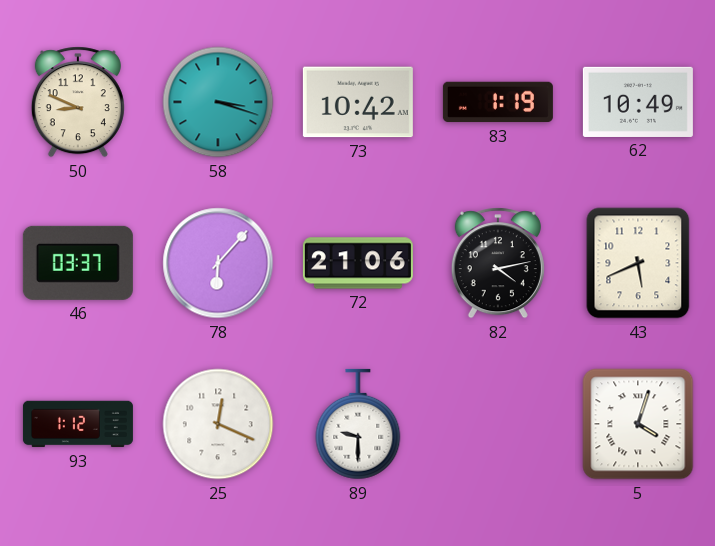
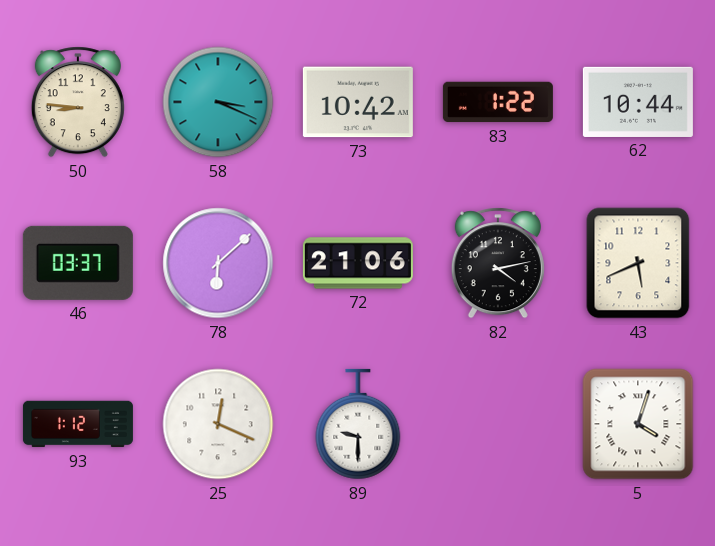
50: 8:49 -> 8:46
58: 3:18 -> 3:19
83: 1:19 -> 1:22
62: 10:49 -> 10:44
78: 6:07 -> 6:08
